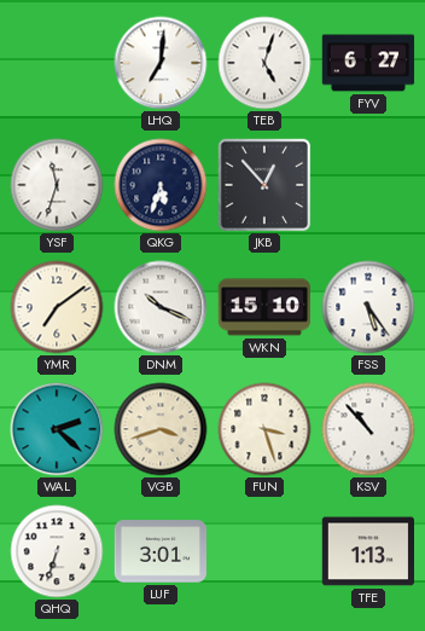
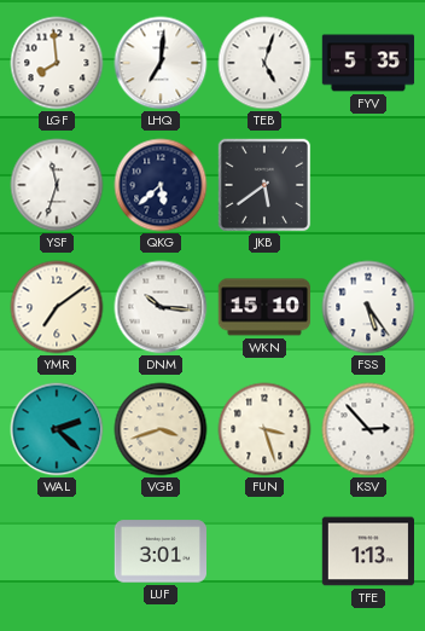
LGF: none -> 7:59
FYV: 6:27 -> 5:35
QKG: 5:33 -> 5:38
JKB: 12:53 -> 5:39
DNM: 10:19 -> 10:16
KSV: 10:53 -> 2:53
QHQ: 6:33 -> none
